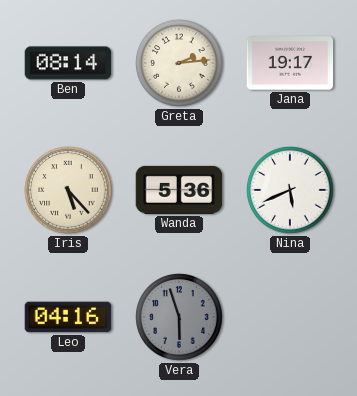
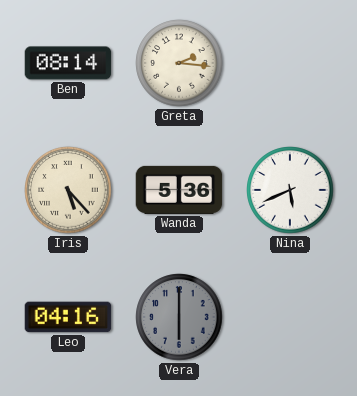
Greta: 2:14 -> 2:16
Jana: 19:17 -> none
Vera: 5:57 -> 6:00
